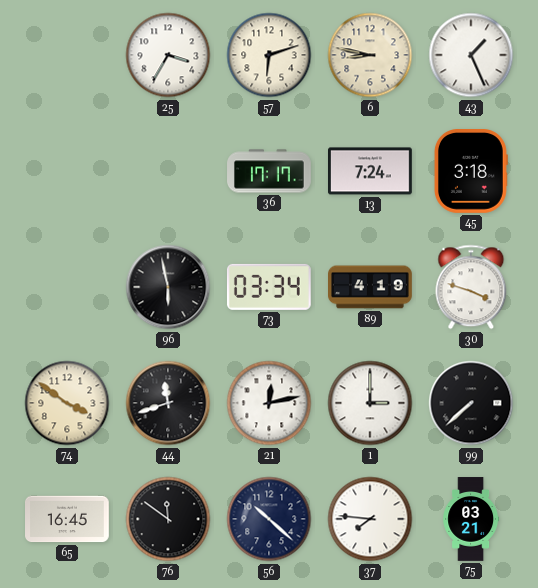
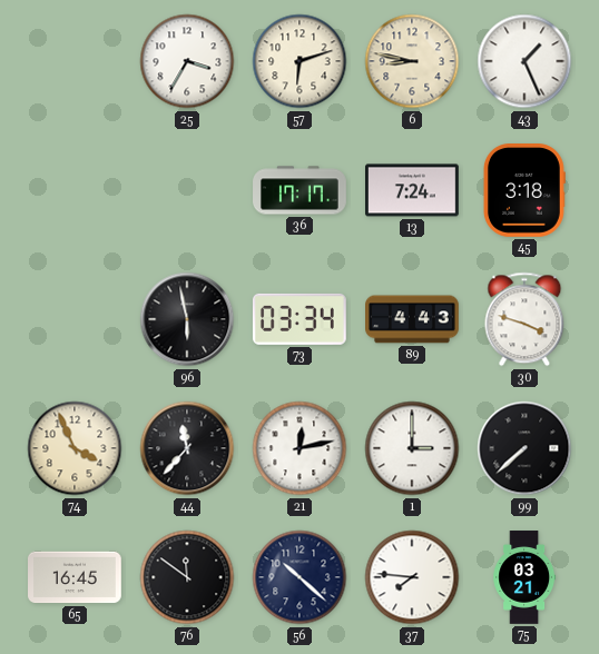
89: 4:19 -> 4:43
74: 3:51 -> 3:56
44: 11:42 -> 11:37
